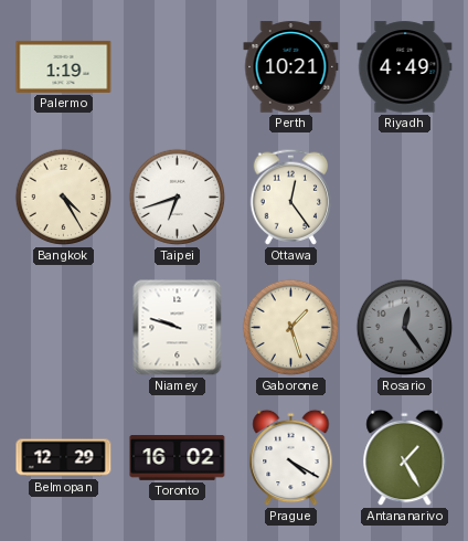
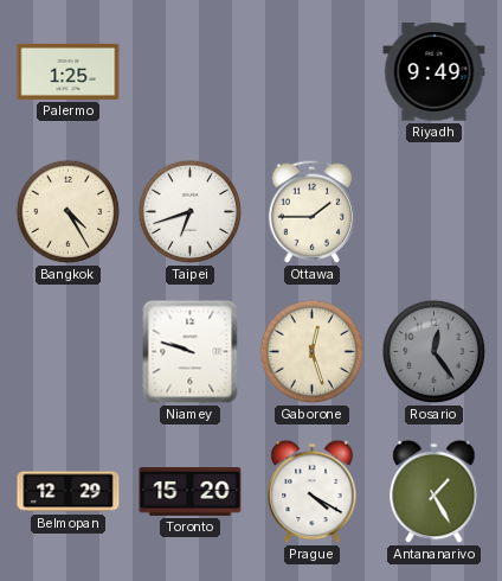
Palermo: 1:19 -> 1:25
Perth: 10:21 -> none
Riyadh: 4:49 -> 9:49
Ottawa: 12:24 -> 1:45
Gaborone: 1:27 -> 12:27
Toronto: 16:02 -> 15:20
